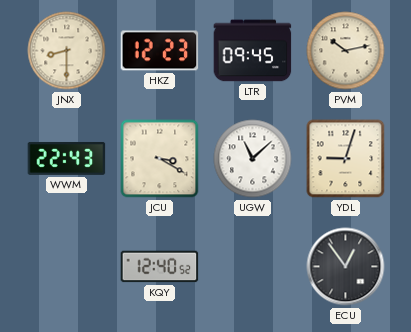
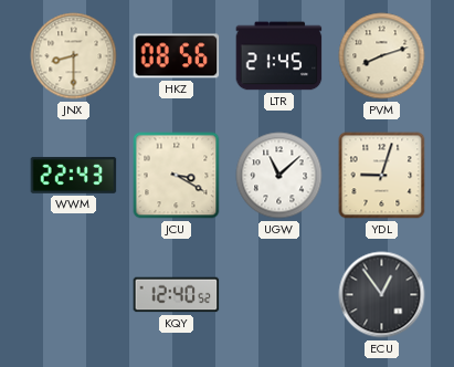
HKZ: 12:23 -> 08:56
LTR: 09:45 -> 21:45
PVM: 10:13 -> 8:12
